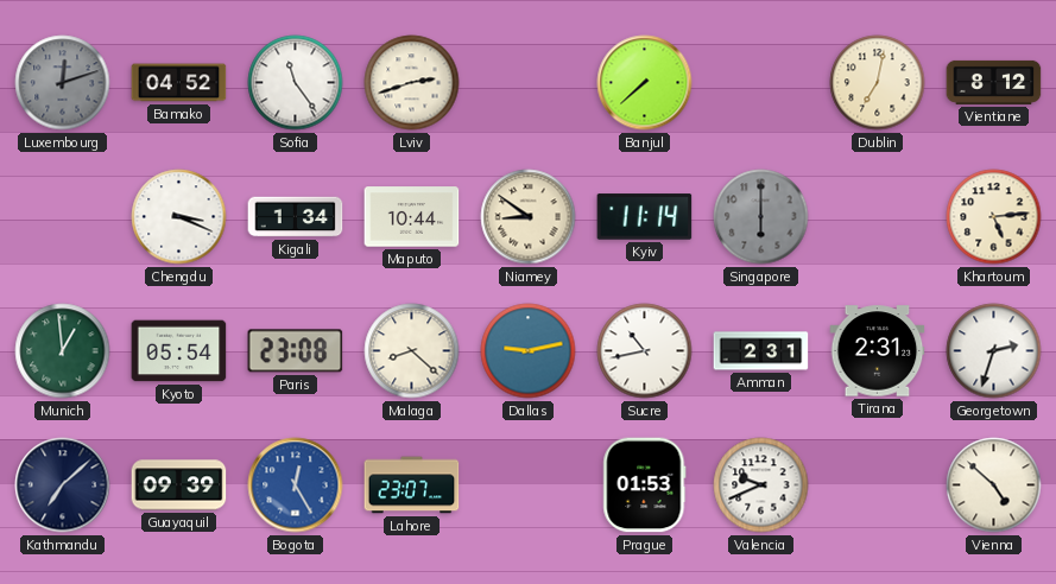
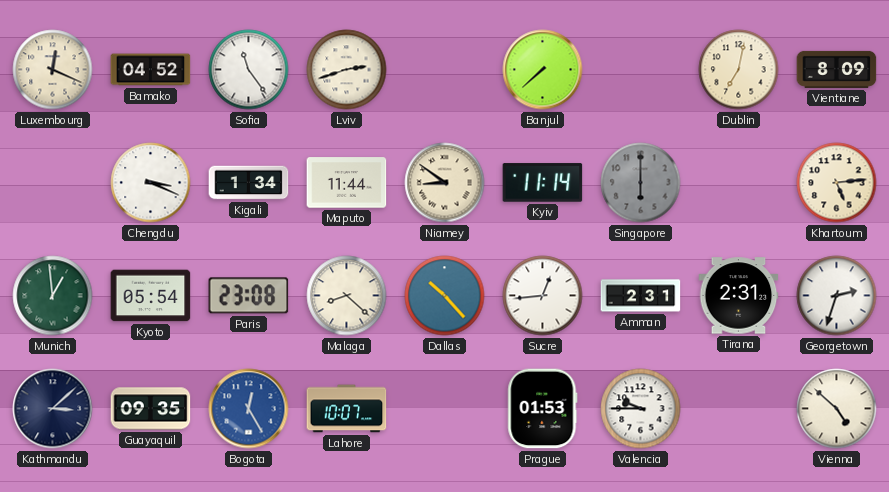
Luxembourg: 12:12 -> 12:19
Luxembourg dial: grey -> cream
Vientiane: 8:12 -> 8:09
Maputo: 10:44 -> 11:44
Dallas: 9:13 -> 10:23
Sucre: 10:43 -> 12:44
Kathmandu: 7:08 -> 3:08
Guayaquil: 09:39 -> 09:35
Lahore: 23:07 -> 10:07
Valencia: 9:41 -> 9:45
